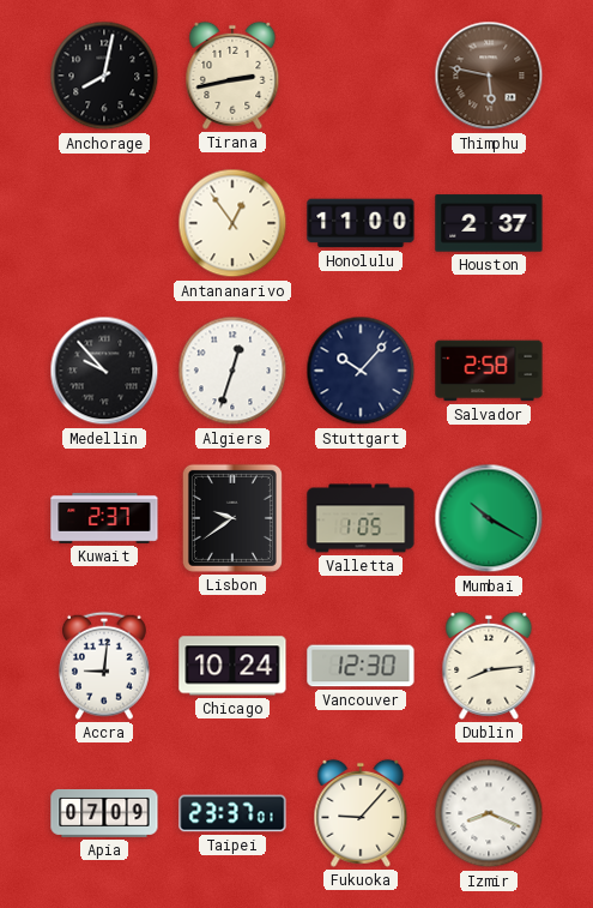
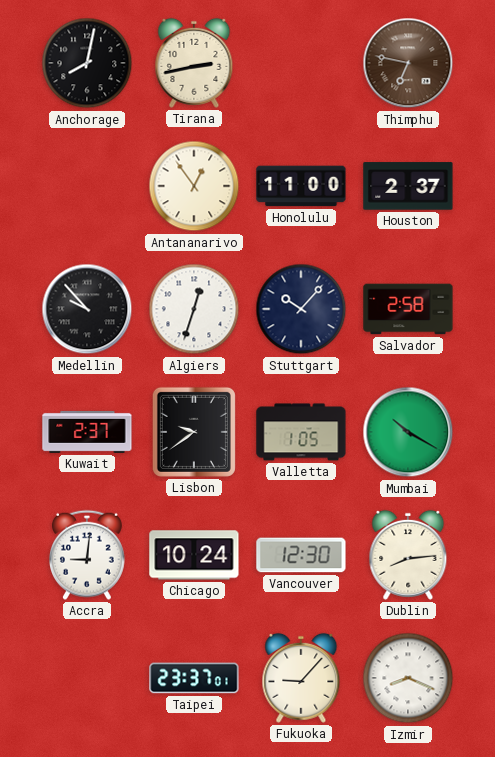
Thimphu: 5:47 -> 6:47
Apia: 07:09 -> none
